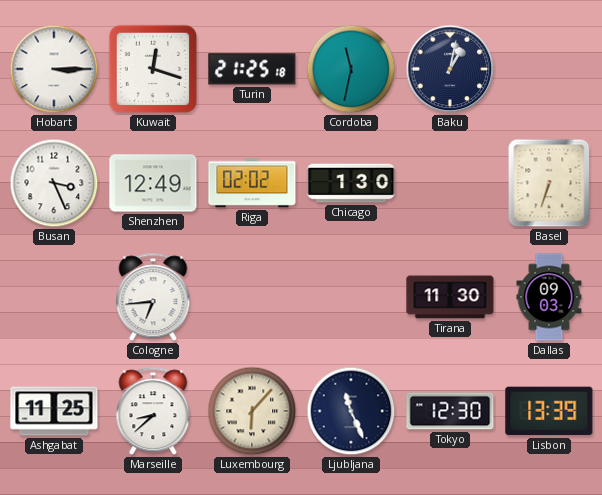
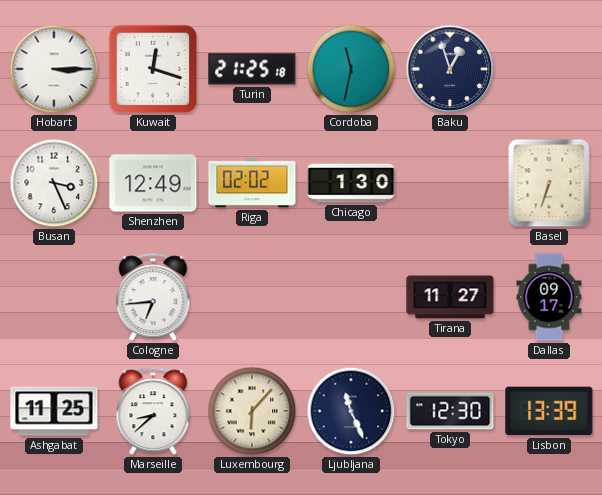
Baku: 1:02 -> 12:57
Tirana: 11:30 -> 11:27
Dallas: 09:03 -> 09:17
